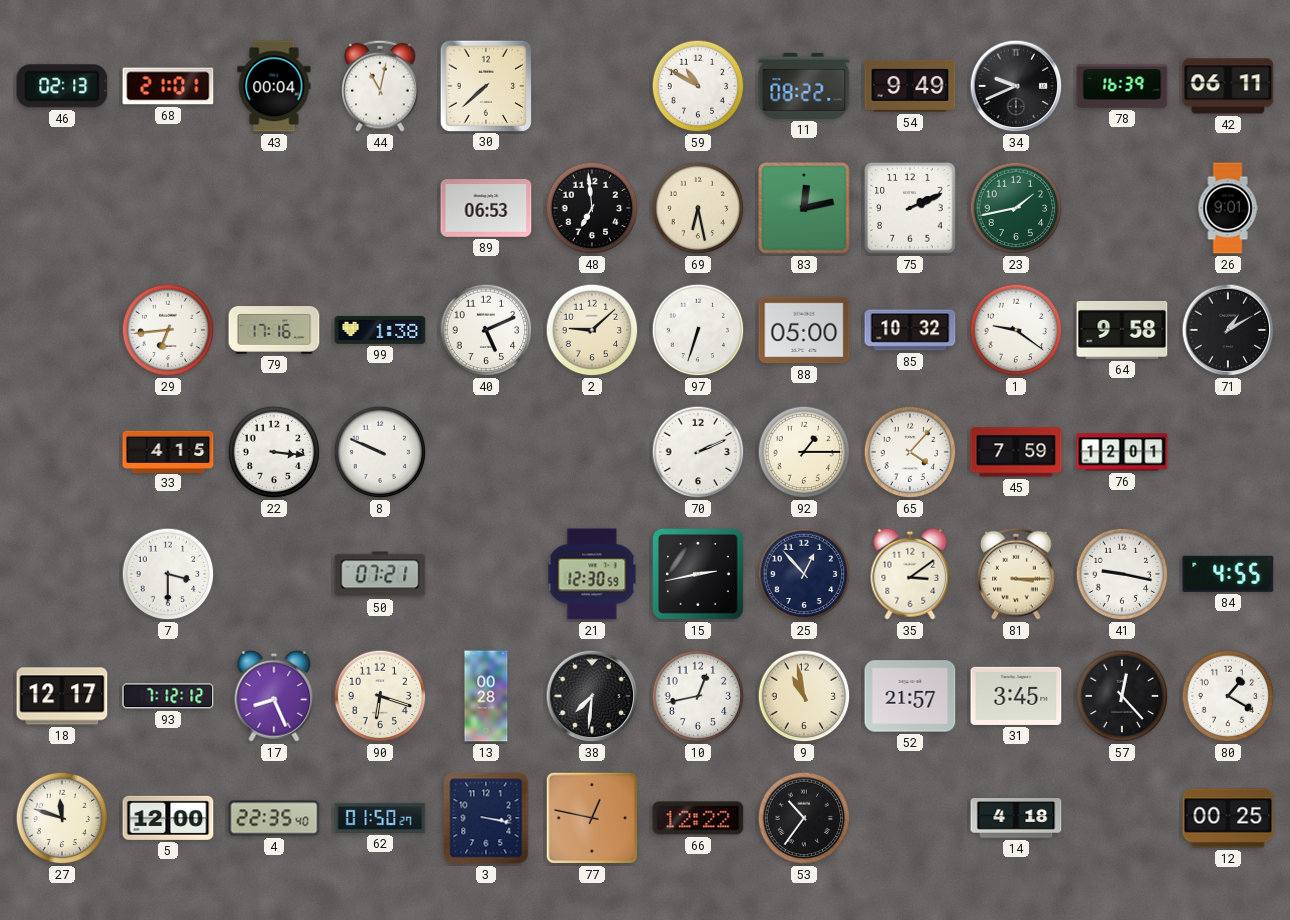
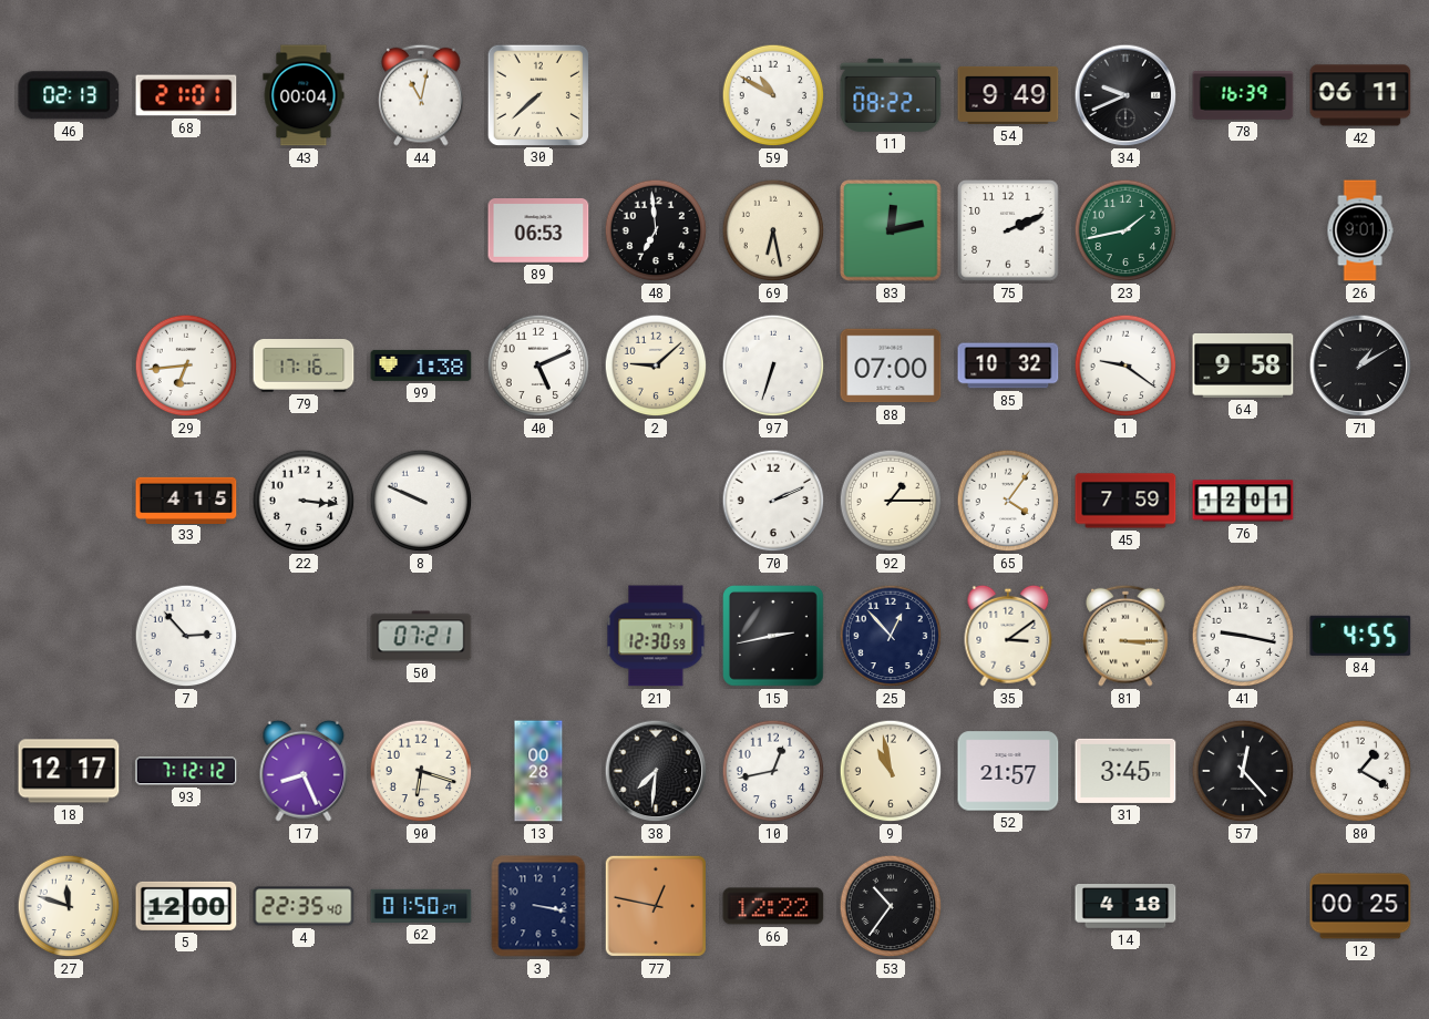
88: 05:00 -> 07:00
65: 4:07 -> 4:06
7: 3:30 -> 2:53
